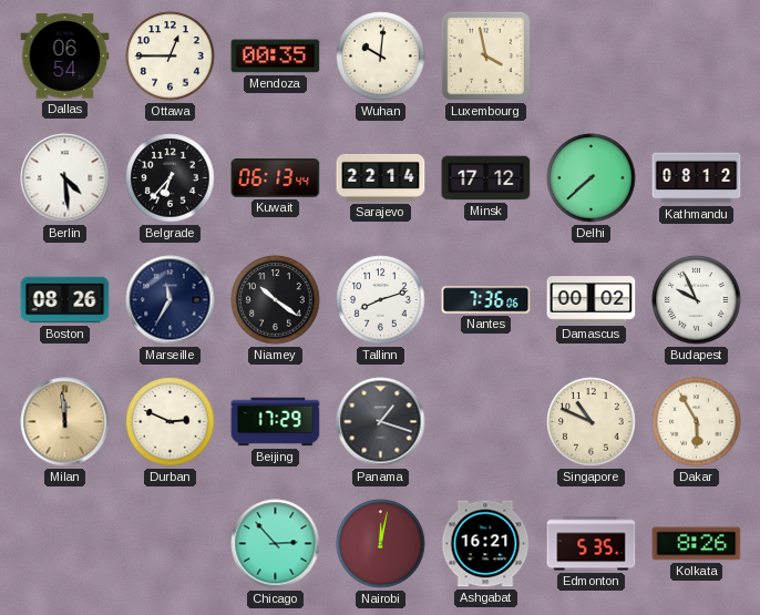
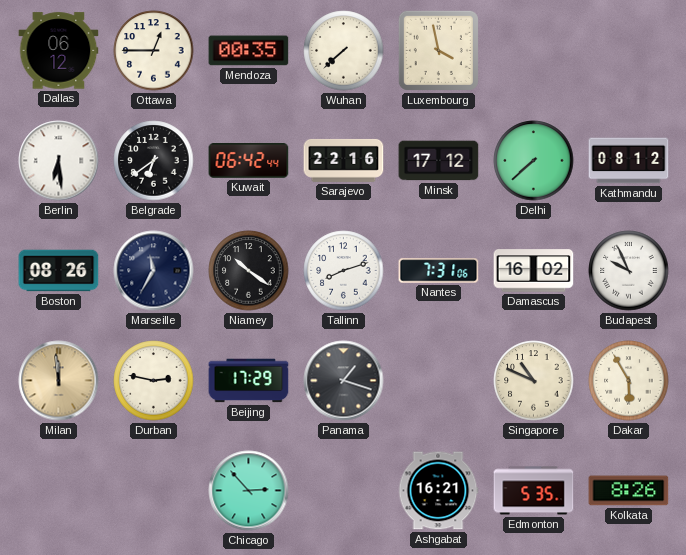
Dallas: 06:54 -> 06:12
Wuhan: 10:01 -> 7:38
Berlin: 4:29 -> 6:29
Belgrade: 6:37 -> 6:39
Kuwait: 06:13 -> 06:42
Sarajevo: 22:14 -> 22:16
Nantes: 7:36 -> 7:31
Damascus: 00:02 -> 16:02
Durban: 2:49 -> 2:47
Nairobi: 12:02 -> none
